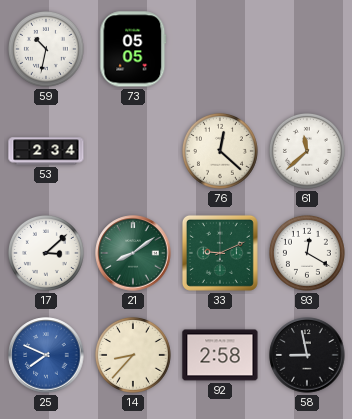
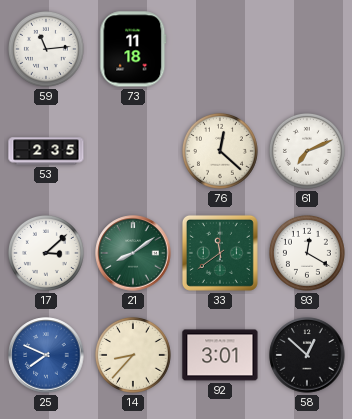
59: 10:32 -> 11:14
73: 05:05 -> 11:18
53: 2:34 -> 2:35
61: 11:38 -> 7:11
33: 9:11 -> 11:39
92: 2:58 -> 3:01
58: 8:58 -> 12:52
